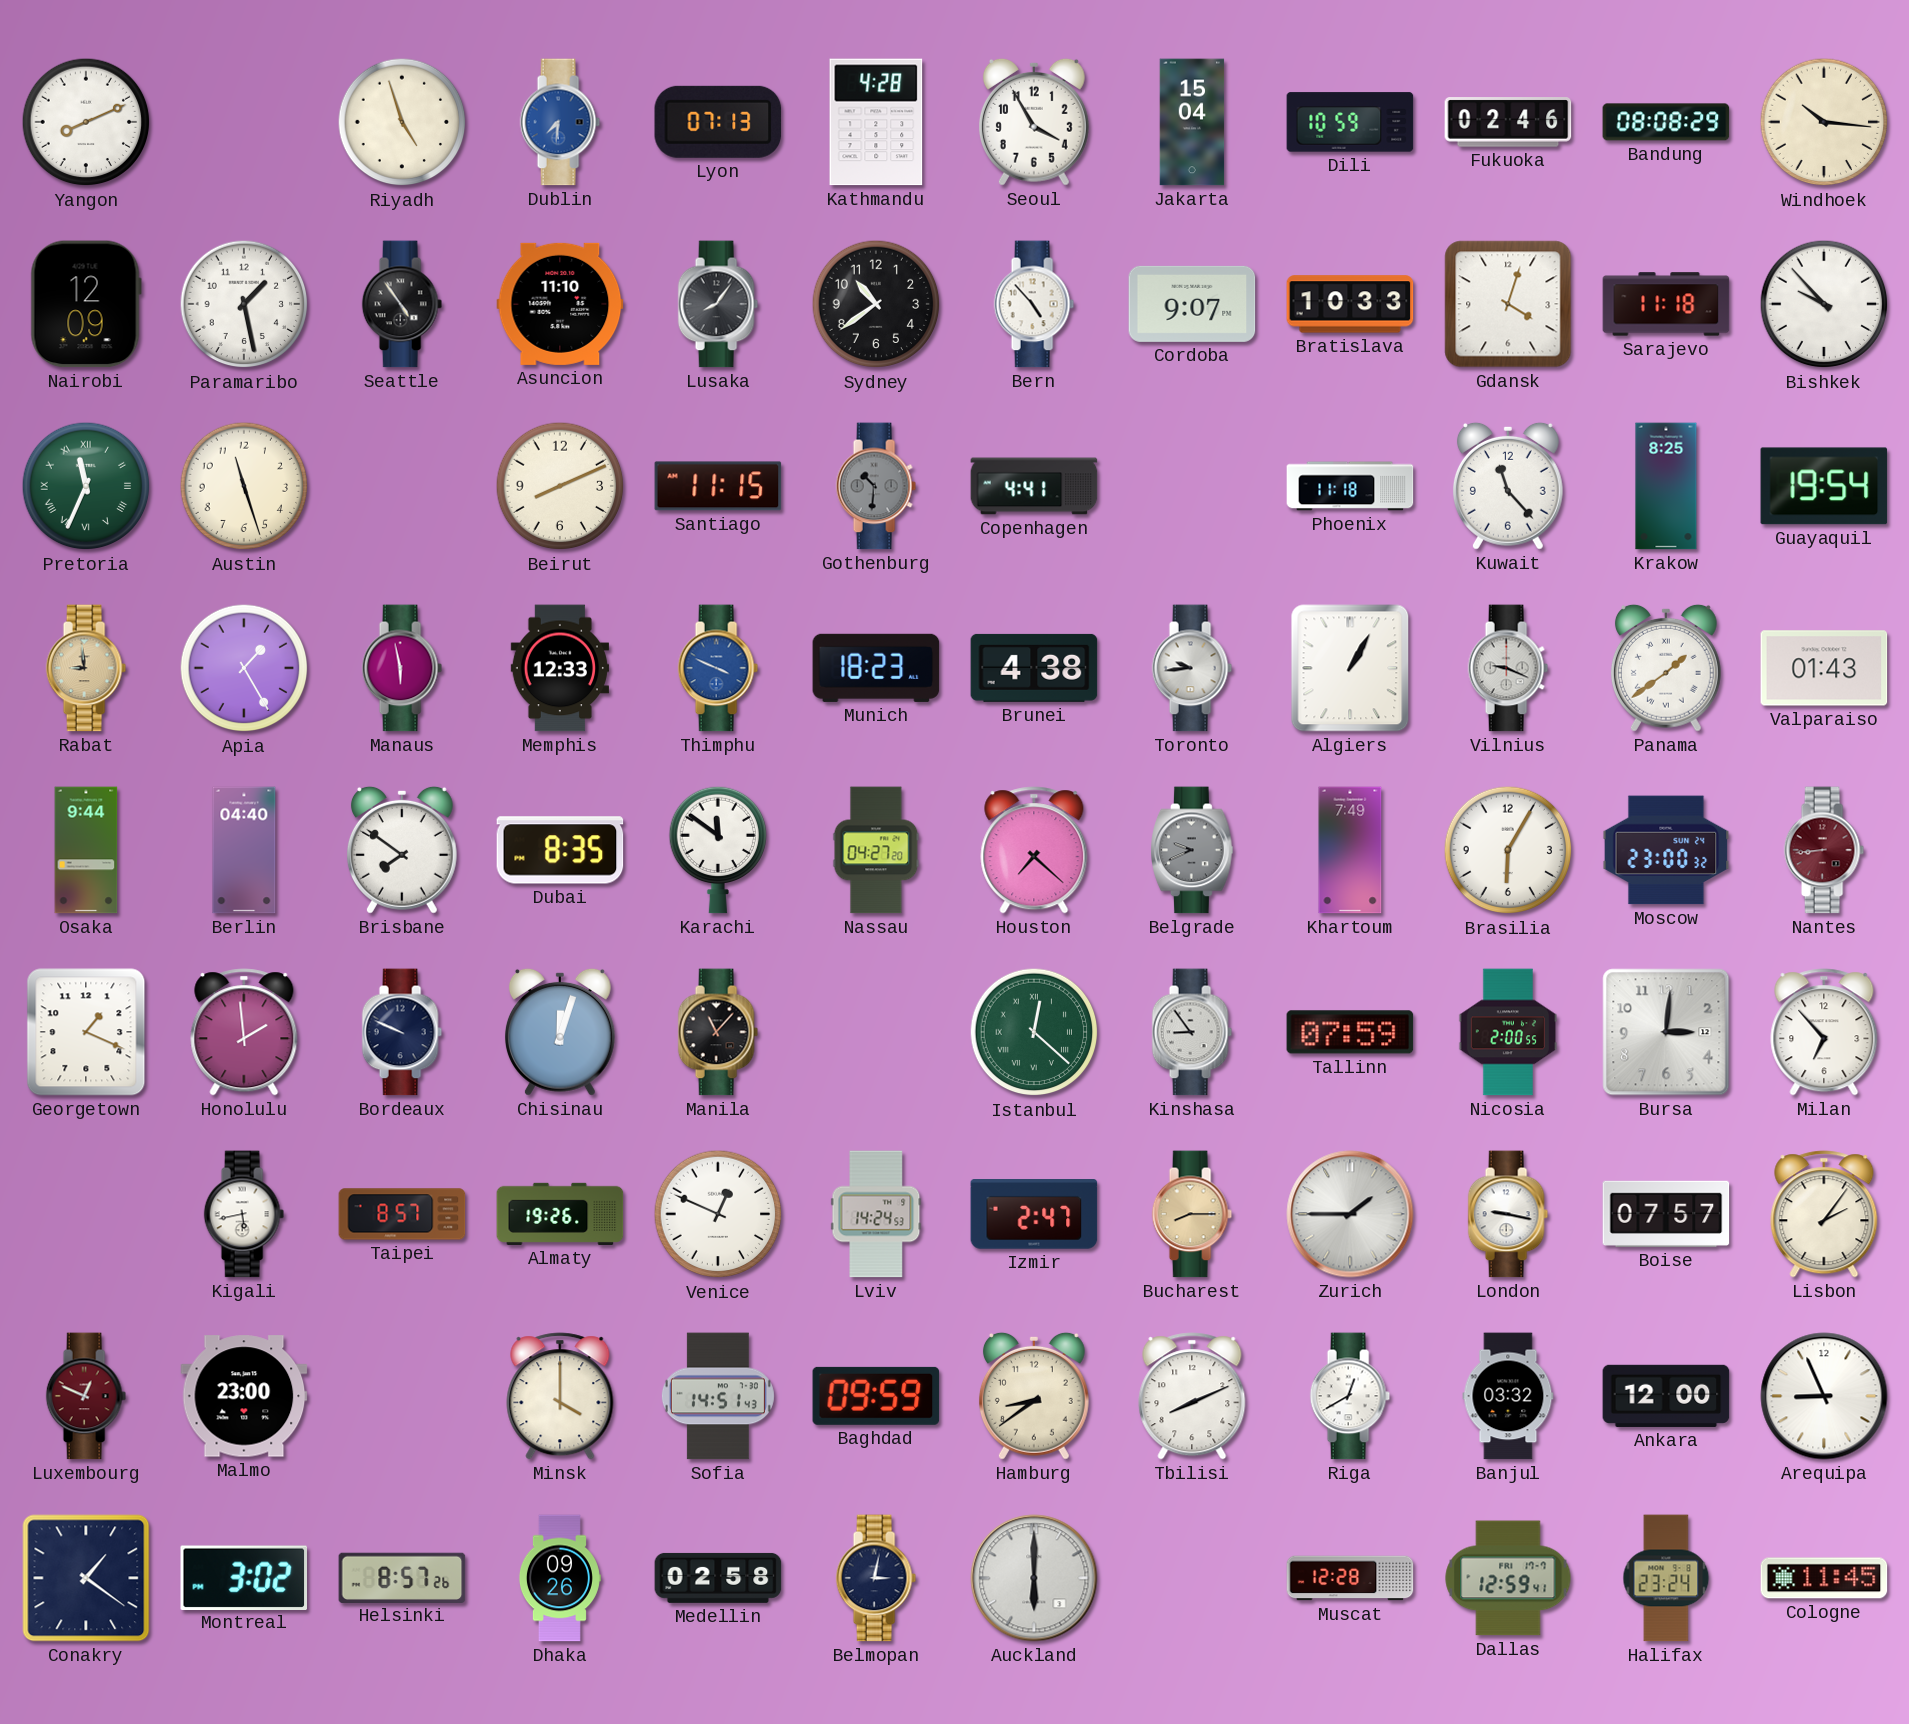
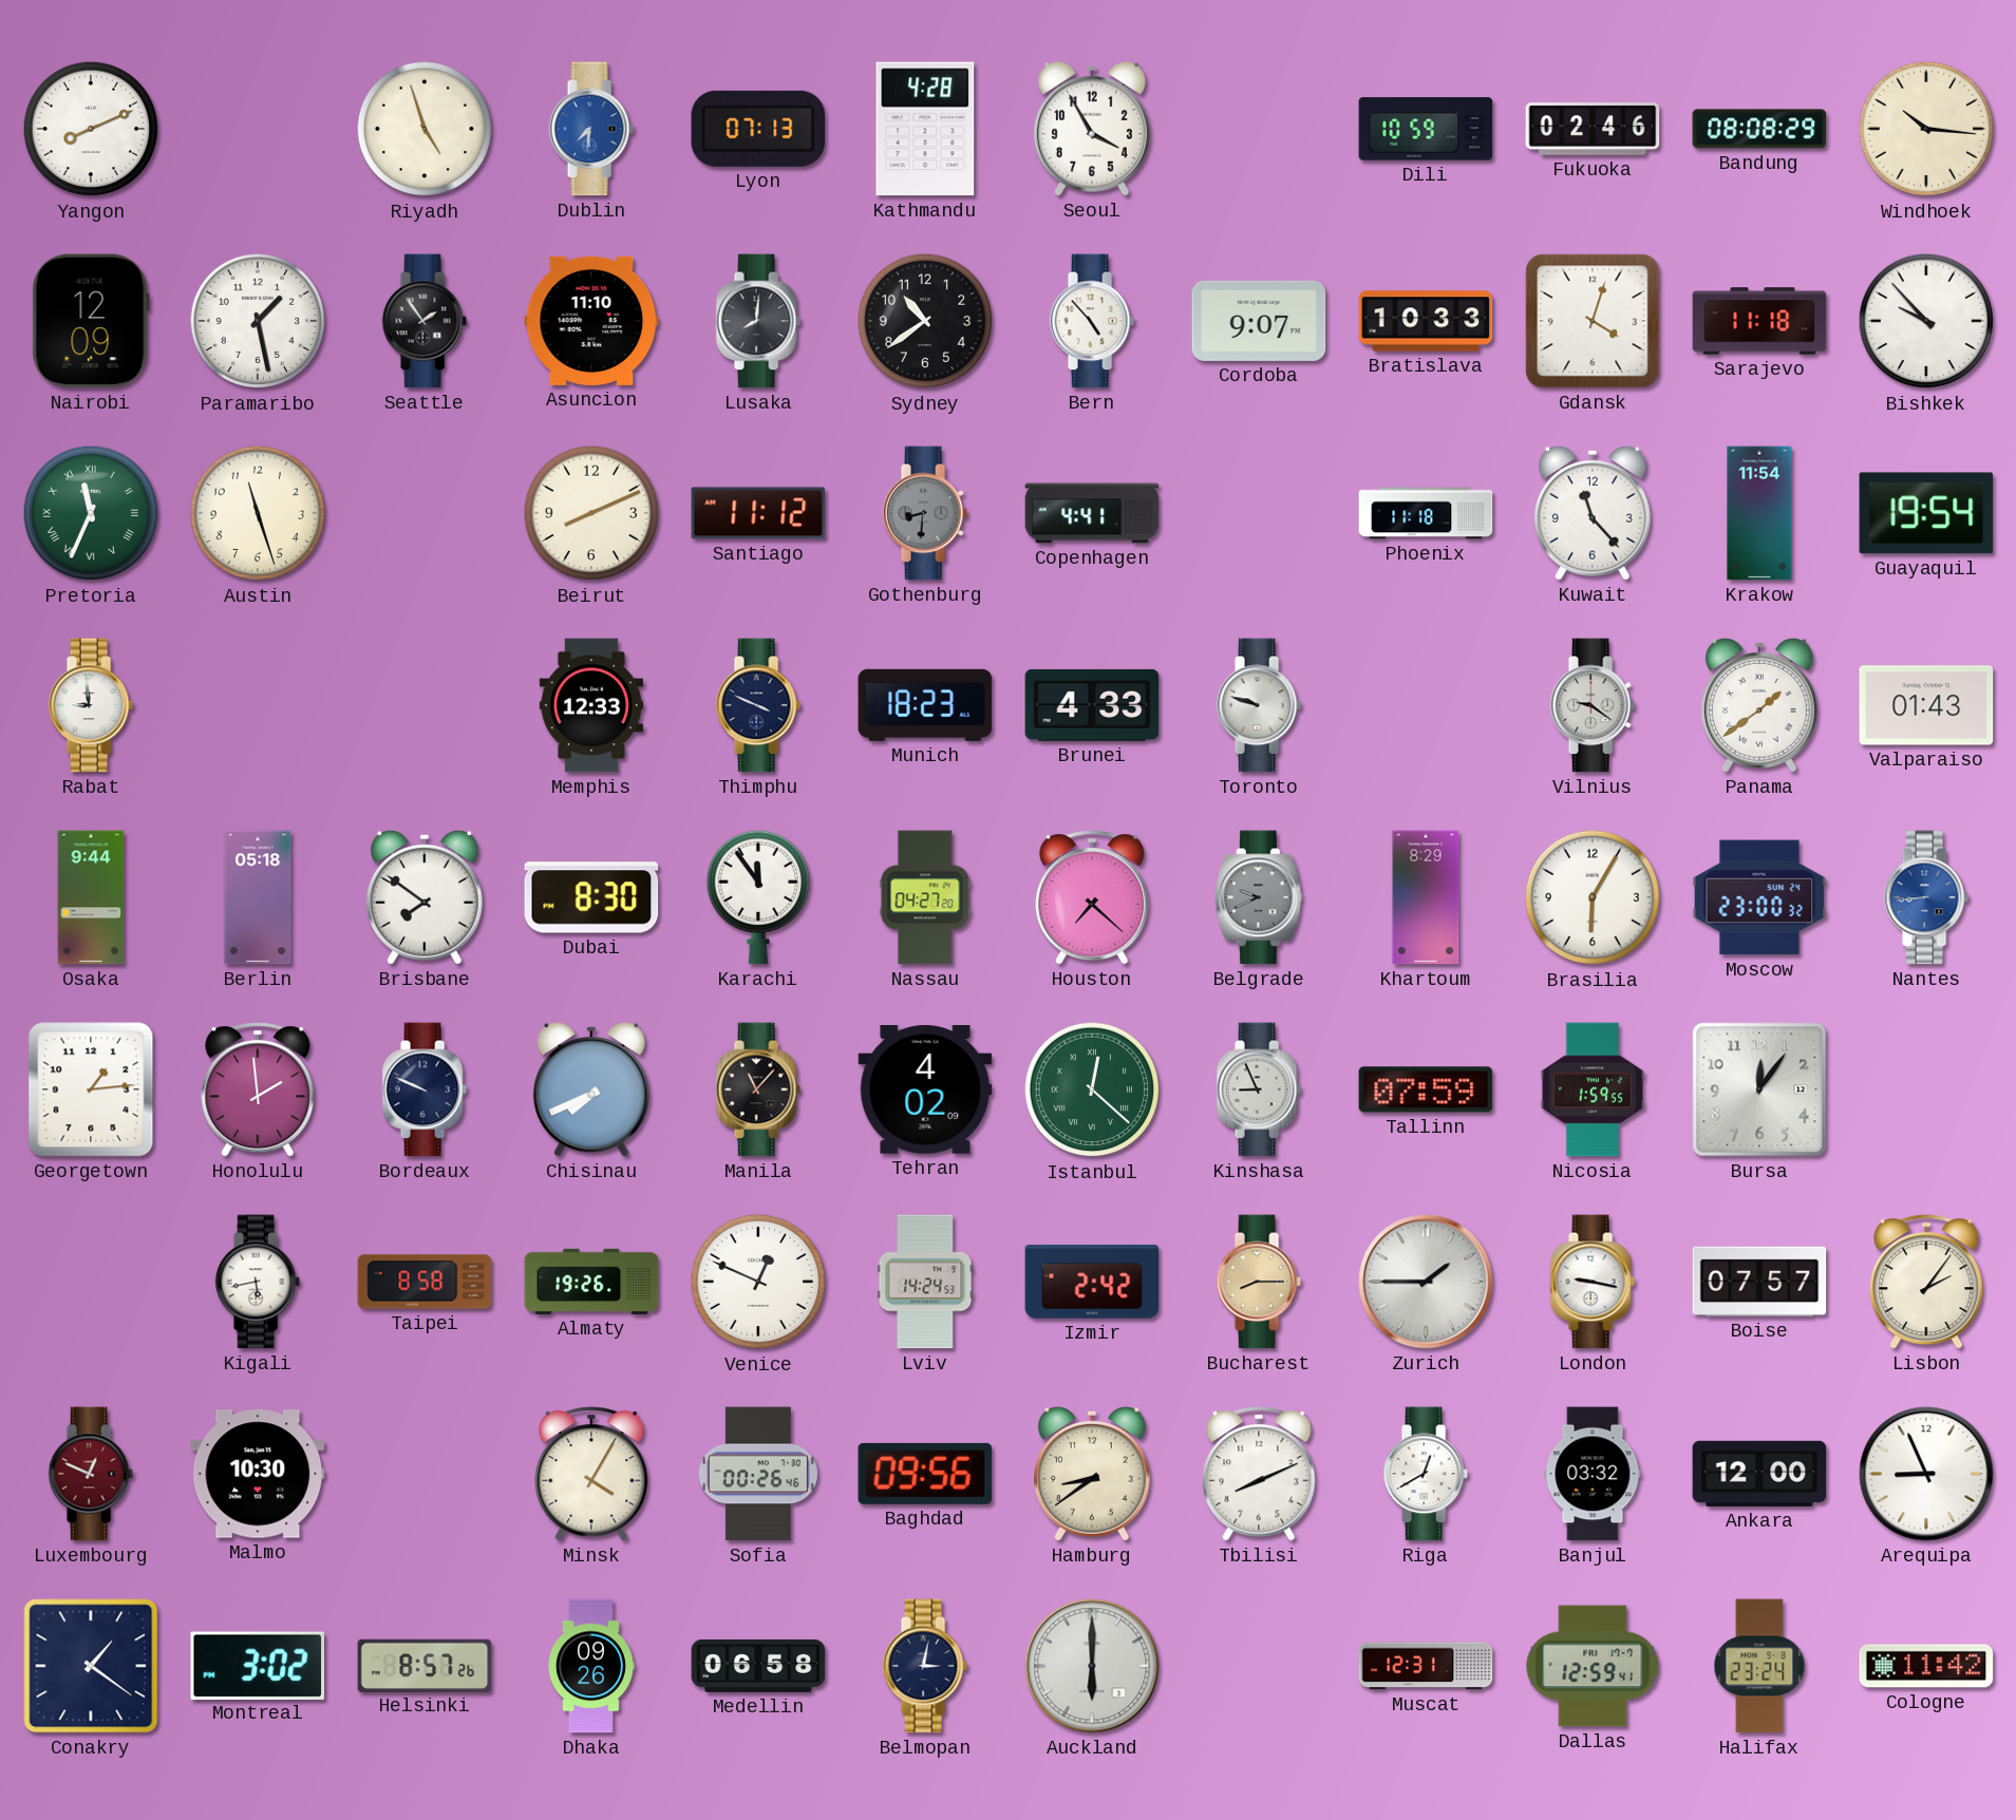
Jakarta: 15:04 -> none
Seattle: 4:54 -> 1:54
Lusaka: 8:06 -> 8:01
Santiago: 11:15 -> 11:12
Gothenburg: 10:31 -> 8:31
Krakow: 8:25 -> 11:54
Rabat dial: champagne -> white
Apia: 1:25 -> none
Manaus: 5:58 -> none
Thimphu dial: blue -> navy
Brunei: 4:38 -> 4:33
Toronto: 9:44 -> 9:48
Algiers: 1:05 -> none
Vilnius: 9:19 -> 9:21
Berlin: 04:40 -> 05:18
Dubai: 8:35 -> 8:30
Karachi: 11:51 -> 11:54
Khartoum: 7:49 -> 8:29
Nantes dial: burgundy -> blue
Georgetown: 1:19 -> 1:14
Chisinau: 12:03 -> 7:41
Tehran: none -> 4:02
Kinshasa: 8:54 -> 8:56
Nicosia: 2:00 -> 1:59
Bursa: 3:01 -> 12:06
Milan: 6:53 -> none
Taipei: 8:57 -> 8:58
Izmir: 2:47 -> 2:42
Malmo: 23:00 -> 10:30
Minsk: 4:00 -> 4:05
Sofia: 14:51 -> 00:26
Baghdad: 09:59 -> 09:56
Medellin: 02:58 -> 06:58
Muscat: 12:28 -> 12:31
Cologne: 11:45 -> 11:42
